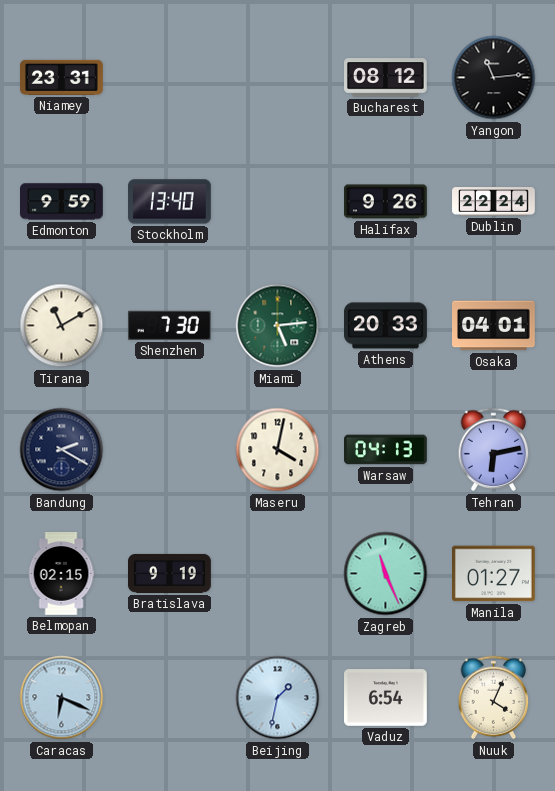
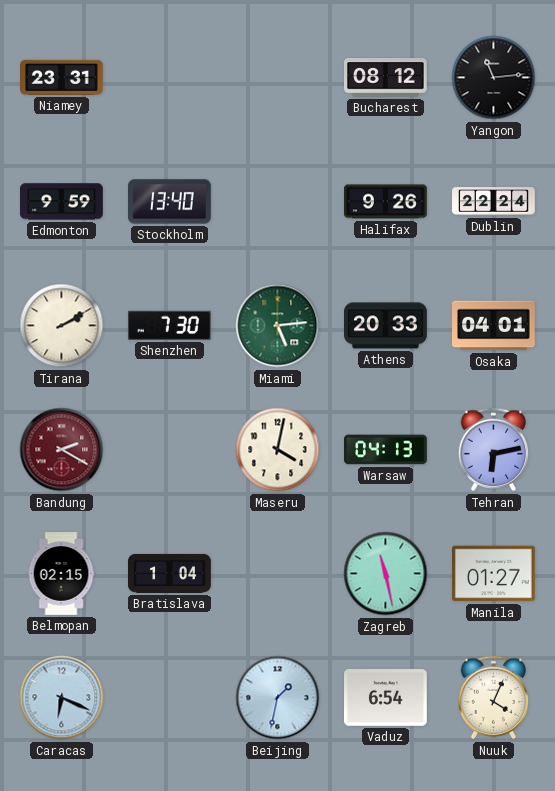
Tirana: 11:10 -> 2:10
Bandung dial: navy -> burgundy
Bratislava: 9:19 -> 1:04
Zagreb: 11:26 -> 11:28
